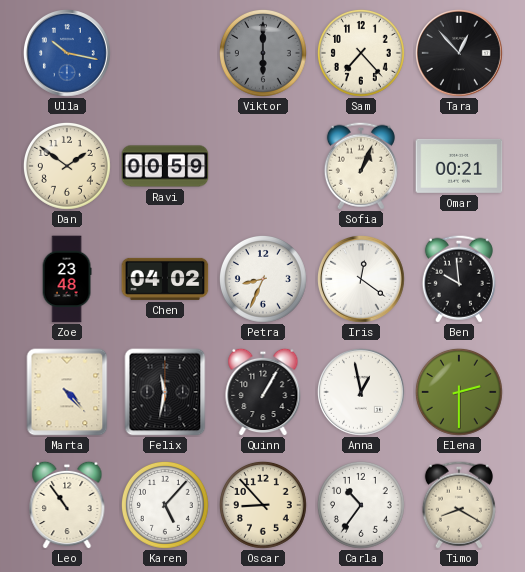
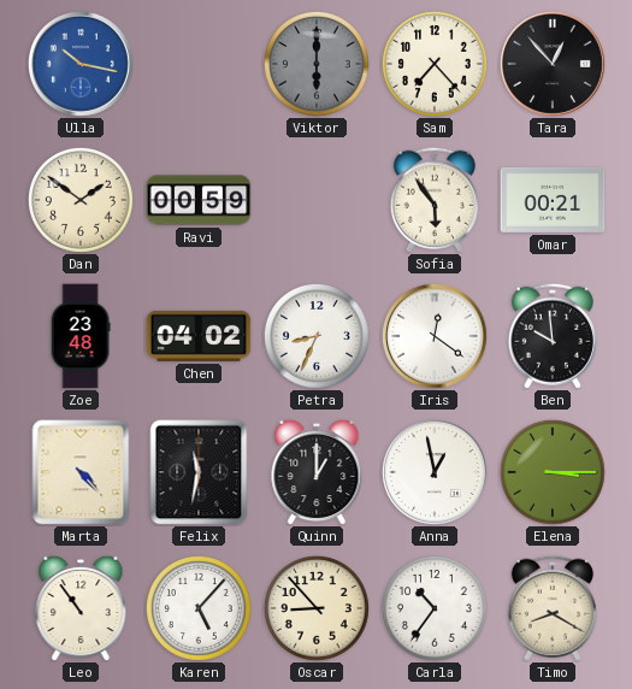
Sofia: 1:04 -> 5:54
Quinn: 1:05 -> 1:00
Elena: 2:30 -> 3:15
